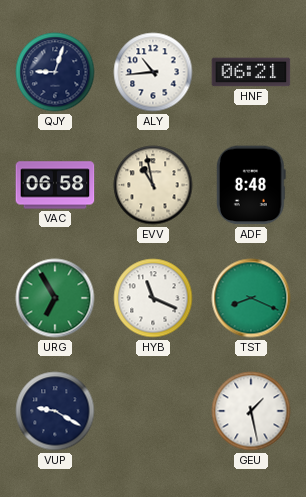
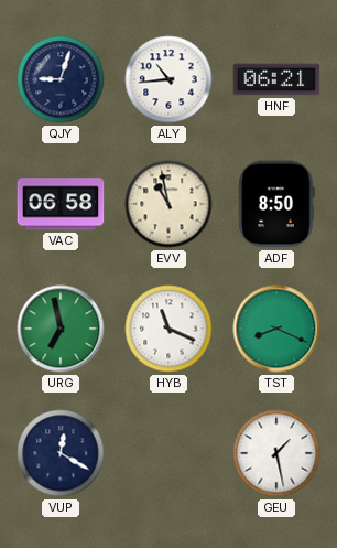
ADF: 8:48 -> 8:50
URG: 6:55 -> 6:58
VUP: 9:20 -> 12:20
